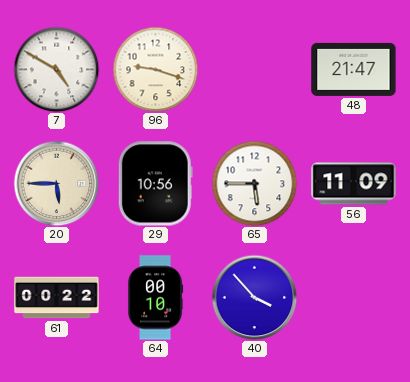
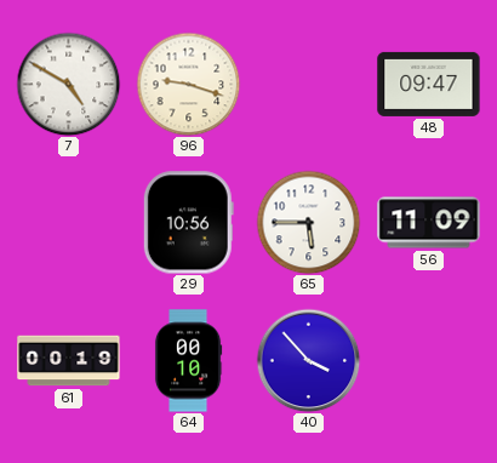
48: 21:47 -> 09:47
20: 5:45 -> none
61: 00:22 -> 00:19
